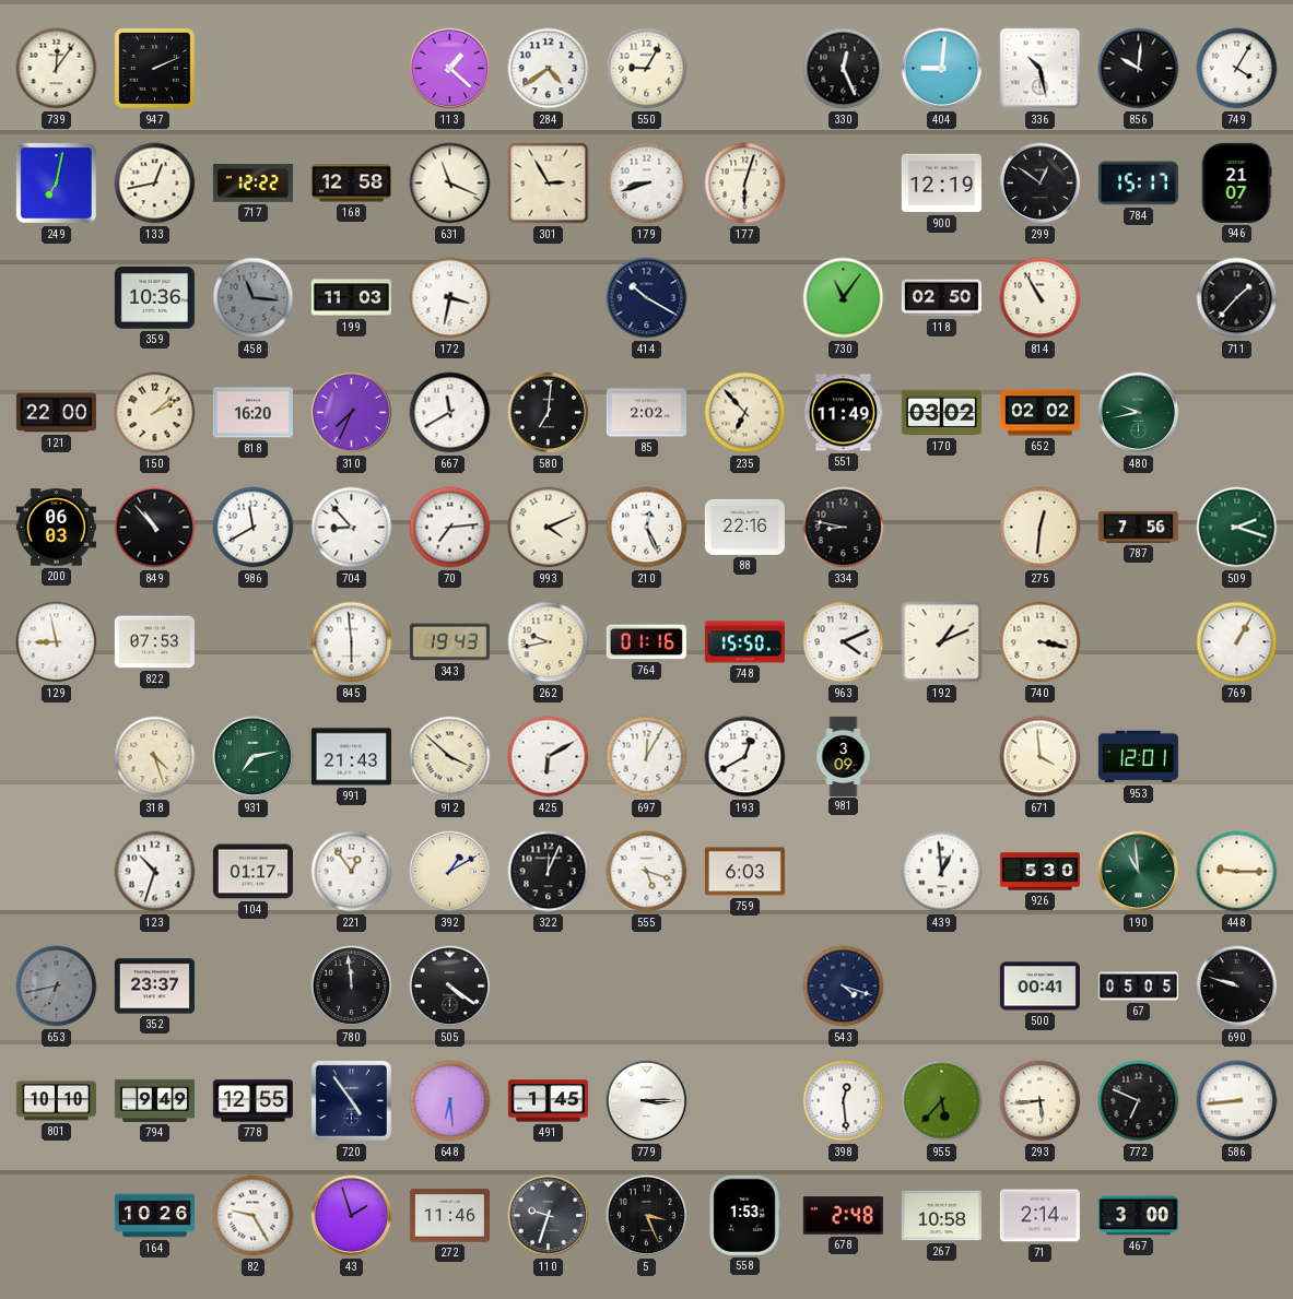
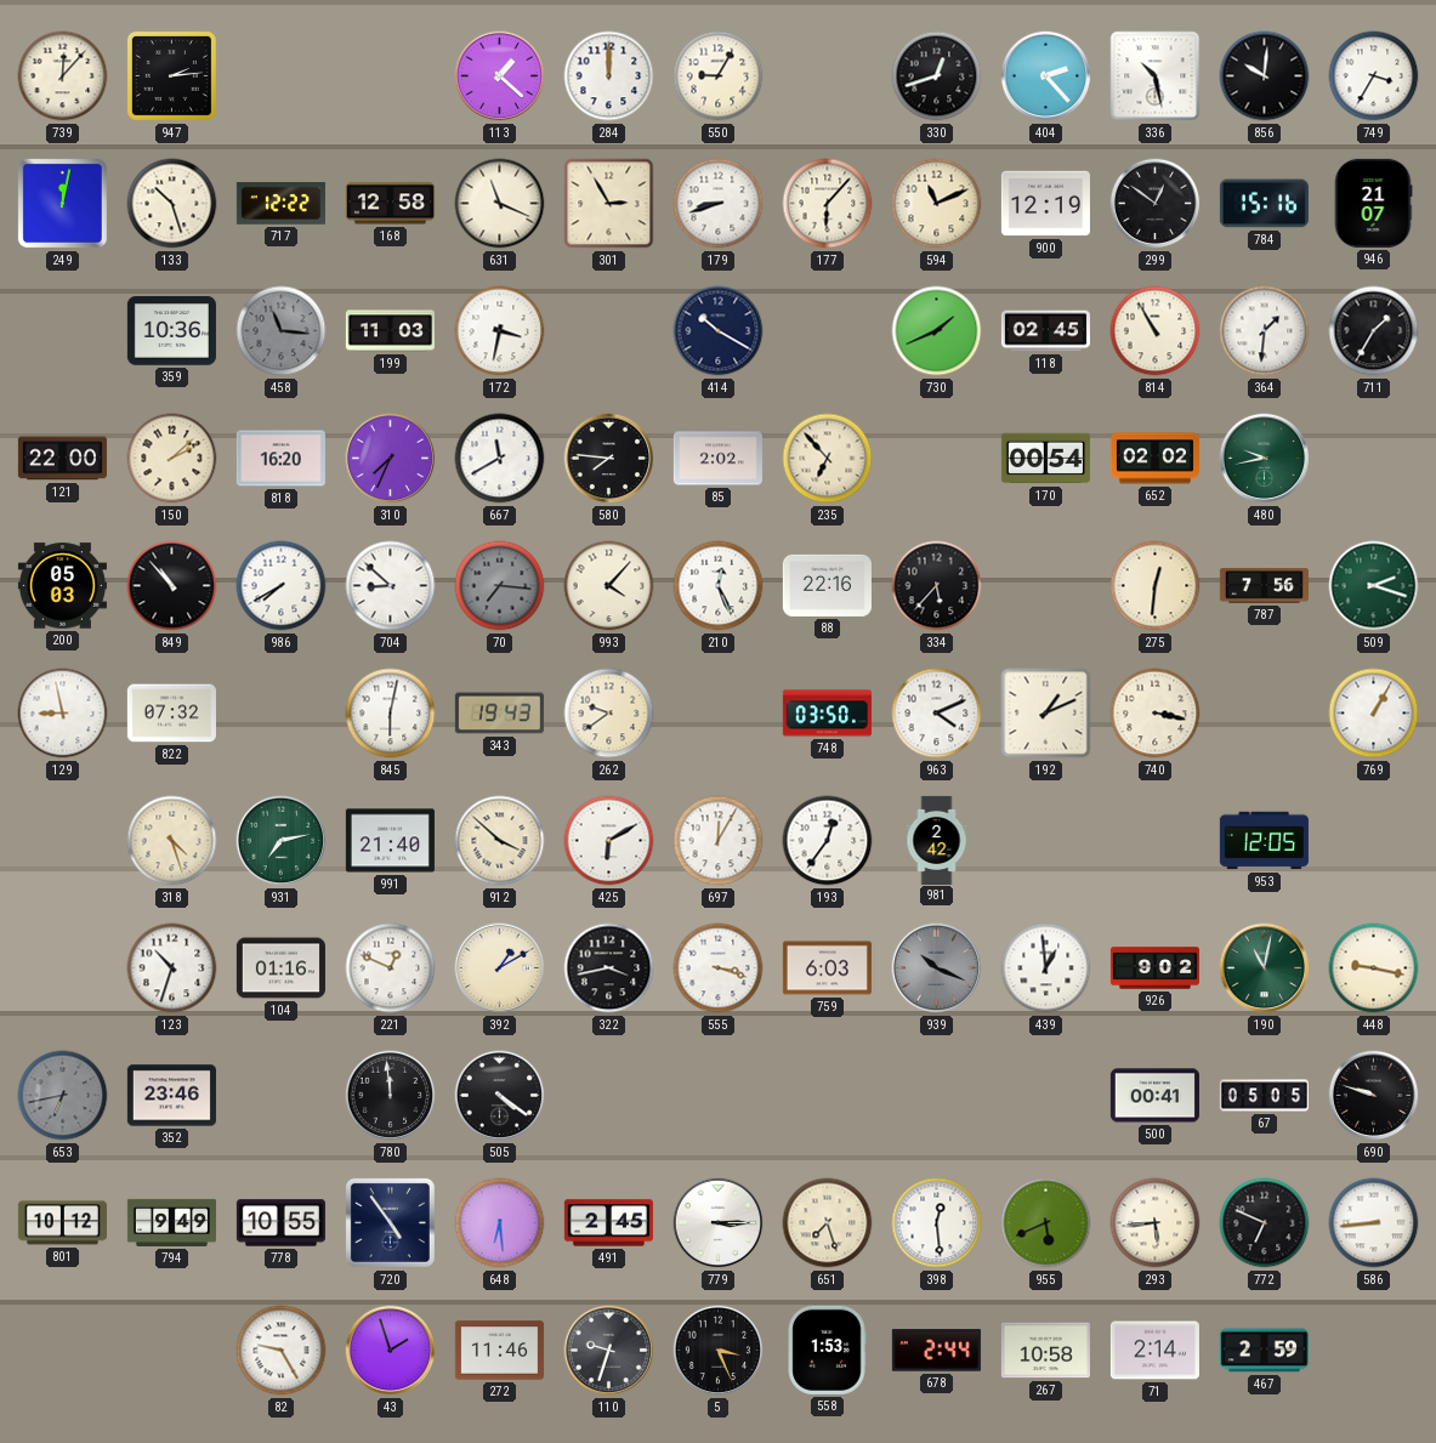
739: 12:06 -> 12:07
947: 2:11 -> 2:14
284: 4:39 -> 12:00
330: 12:26 -> 12:42
404: 9:01 -> 2:23
749: 4:05 -> 3:35
249: 7:02 -> 12:02
133: 12:43 -> 10:27
177: 6:03 -> 6:07
594: none -> 11:11
784: 15:17 -> 15:16
730: 11:06 -> 1:41
118: 02:50 -> 02:45
364: none -> 1:31
711: 1:37 -> 1:35
580: 7:01 -> 7:46
551: 11:49 -> none
170: 03:02 -> 00:54
200: 06:03 -> 05:03
986: 11:40 -> 7:40
704: 8:53 -> 8:52
70: 7:14 -> 7:16
70 dial: white -> grey
993: 4:11 -> 4:07
334: 8:47 -> 5:37
822: 07:53 -> 07:32
845: 5:59 -> 6:02
262: 9:43 -> 9:39
764: 01:16 -> none
748: 15:50 -> 03:50
991: 21:43 -> 21:40
193: 12:40 -> 12:36
981: 3:09 -> 2:42
671: 3:59 -> none
953: 12:01 -> 12:05
104: 01:17 -> 01:16
221: 12:54 -> 12:49
322: 12:04 -> 3:43
555: 5:18 -> 3:18
939: none -> 10:19
926: 5:30 -> 9:02
190: 10:59 -> 11:02
448: 9:15 -> 9:17
352: 23:37 -> 23:46
543: 4:18 -> none
801: 10:10 -> 10:12
778: 12:55 -> 10:55
491: 1:45 -> 2:45
651: none -> 7:27
955: 5:37 -> 5:41
164: 10:26 -> none
678: 2:48 -> 2:44
467: 3:00 -> 2:59
